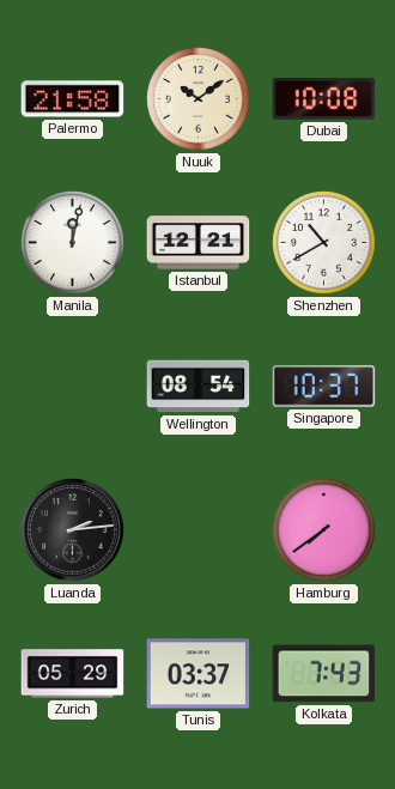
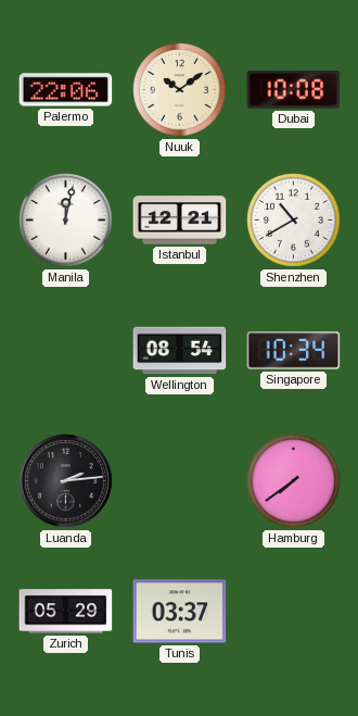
Palermo: 21:58 -> 22:06
Singapore: 10:37 -> 10:34
Kolkata: 7:43 -> none
